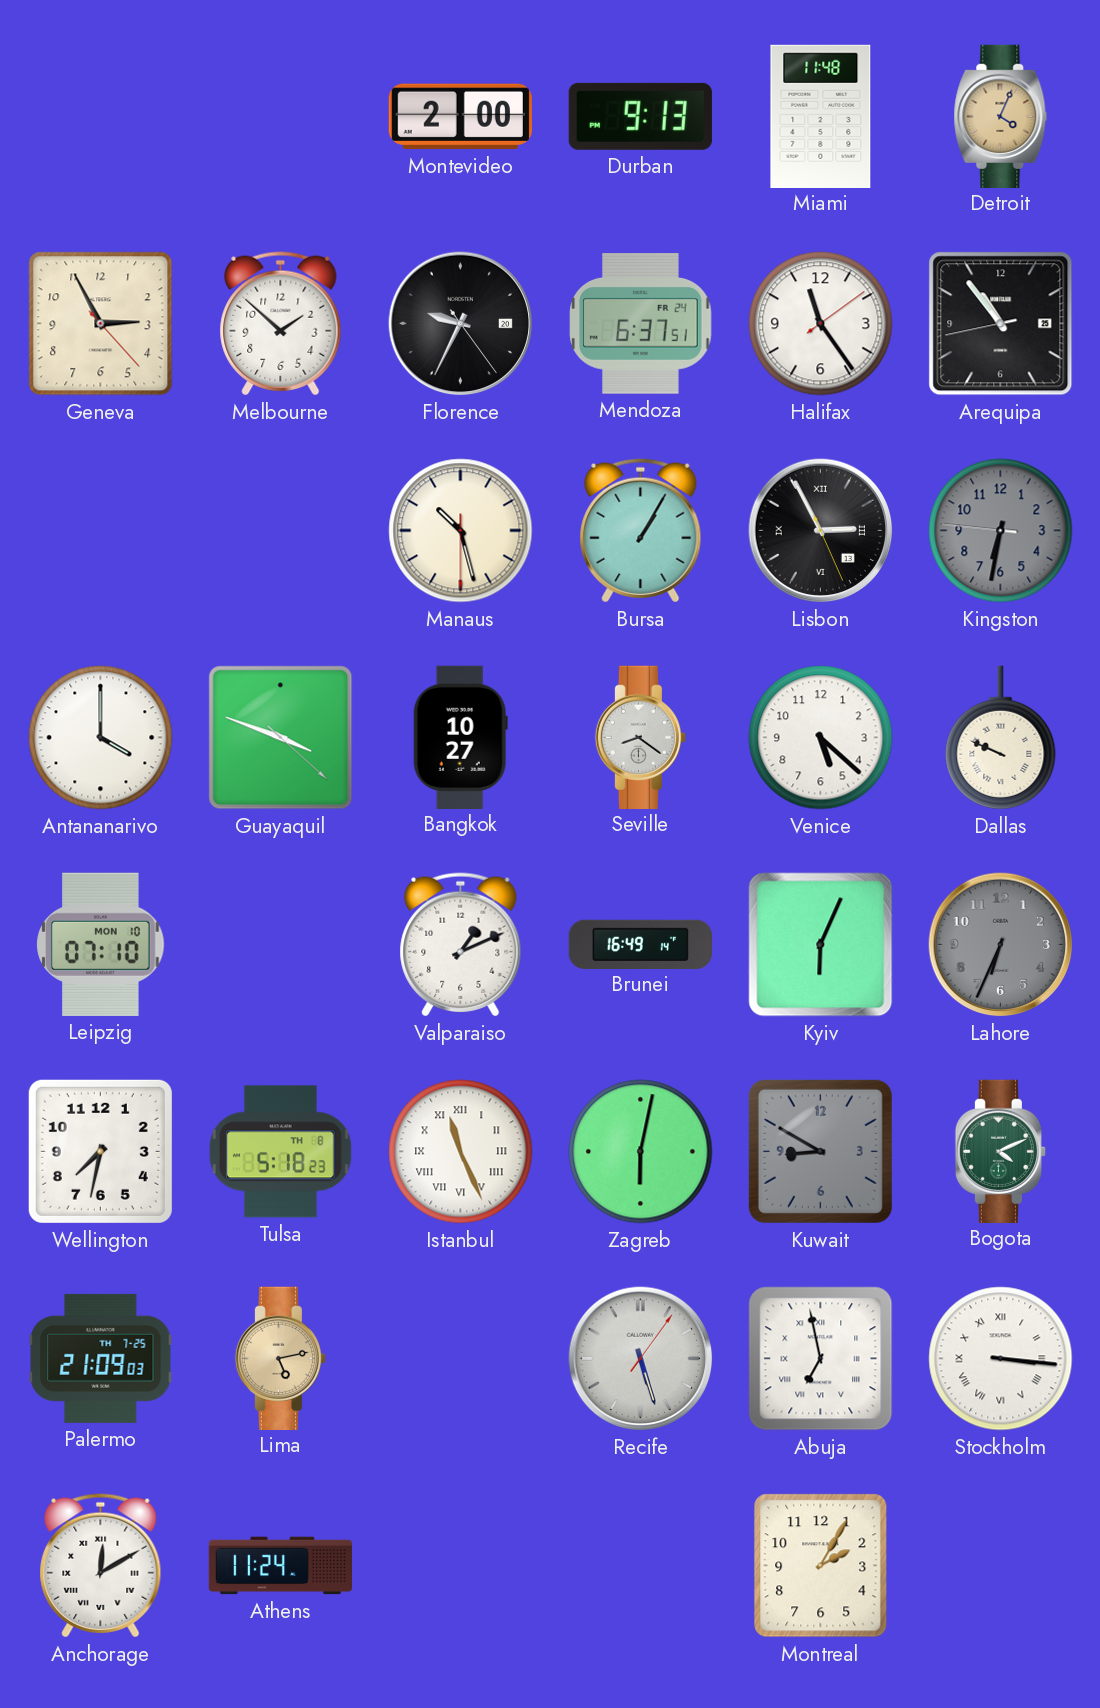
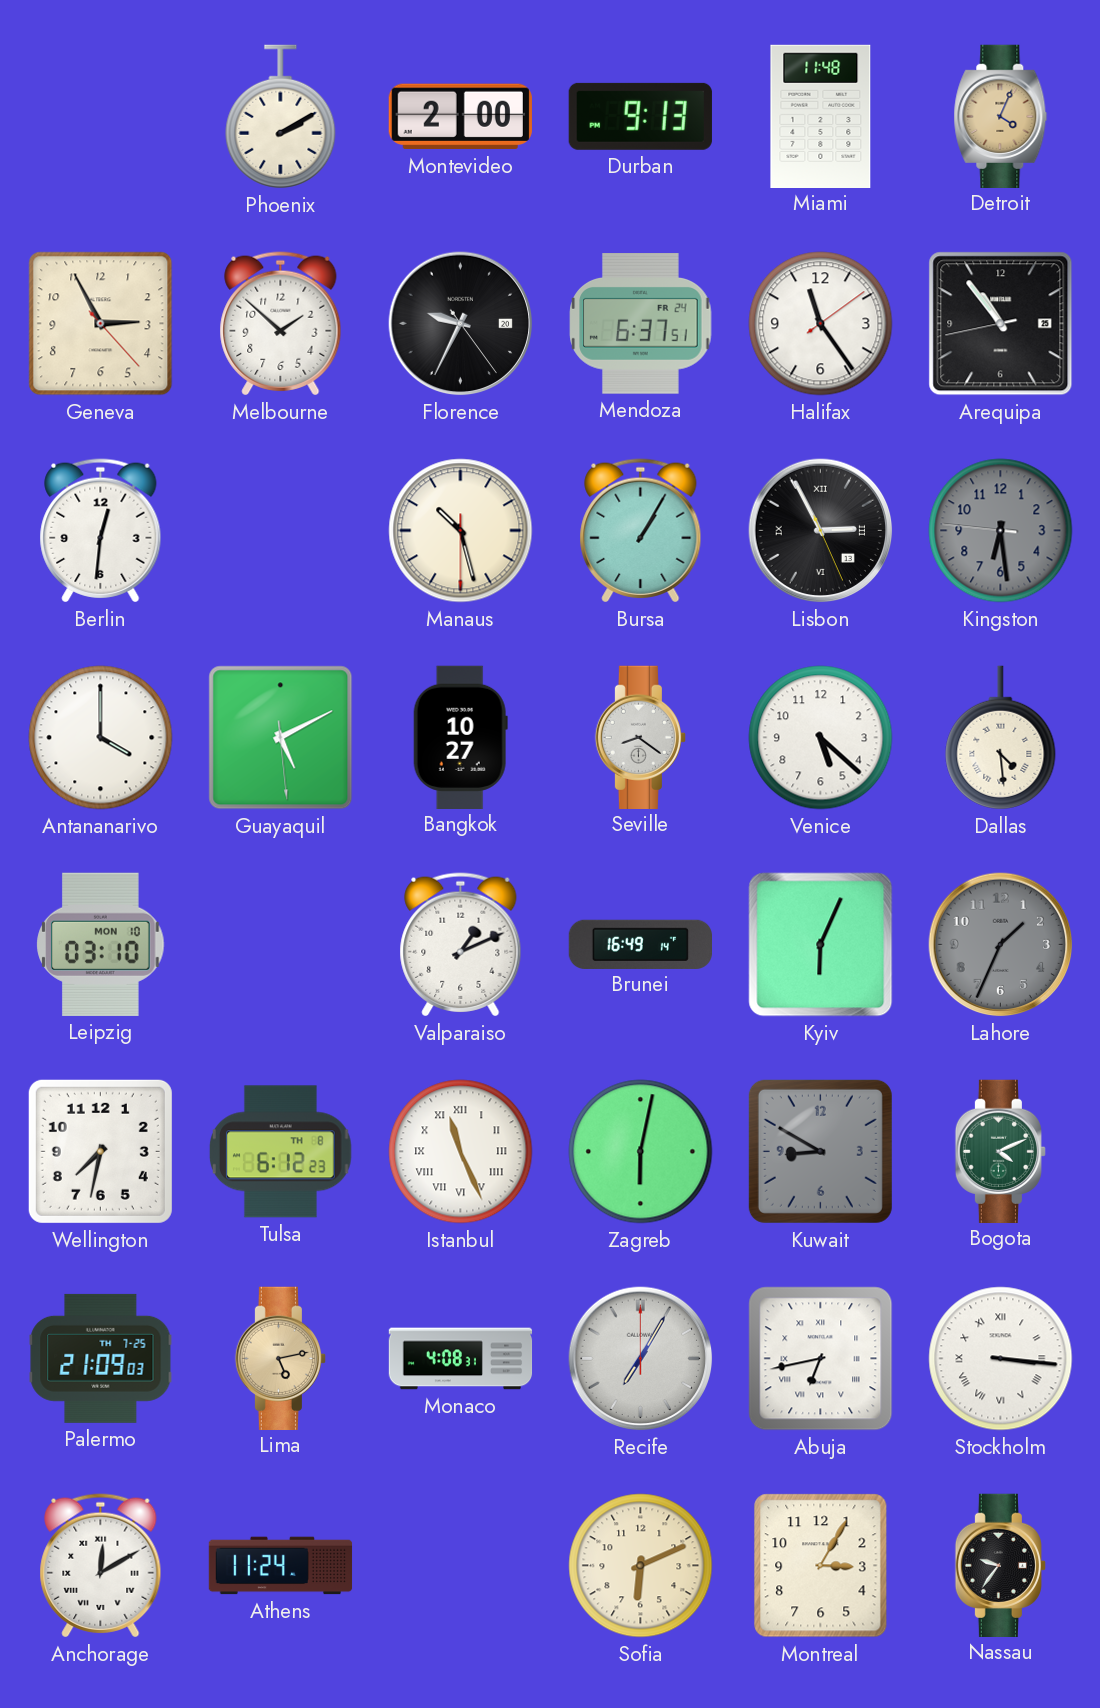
Phoenix: none -> 2:10
Berlin: none -> 12:31
Kingston: 6:31 -> 6:28
Guayaquil: 3:48 -> 5:10
Dallas: 9:49 -> 4:29
Leipzig: 07:10 -> 03:10
Lahore: 6:34 -> 1:34
Tulsa: 5:18 -> 6:12
Monaco: none -> 4:08
Recife: 5:27 -> 7:05
Abuja: 6:58 -> 6:43
Sofia: none -> 6:11
Montreal: 2:05 -> 3:05
Nassau: none -> 9:36
